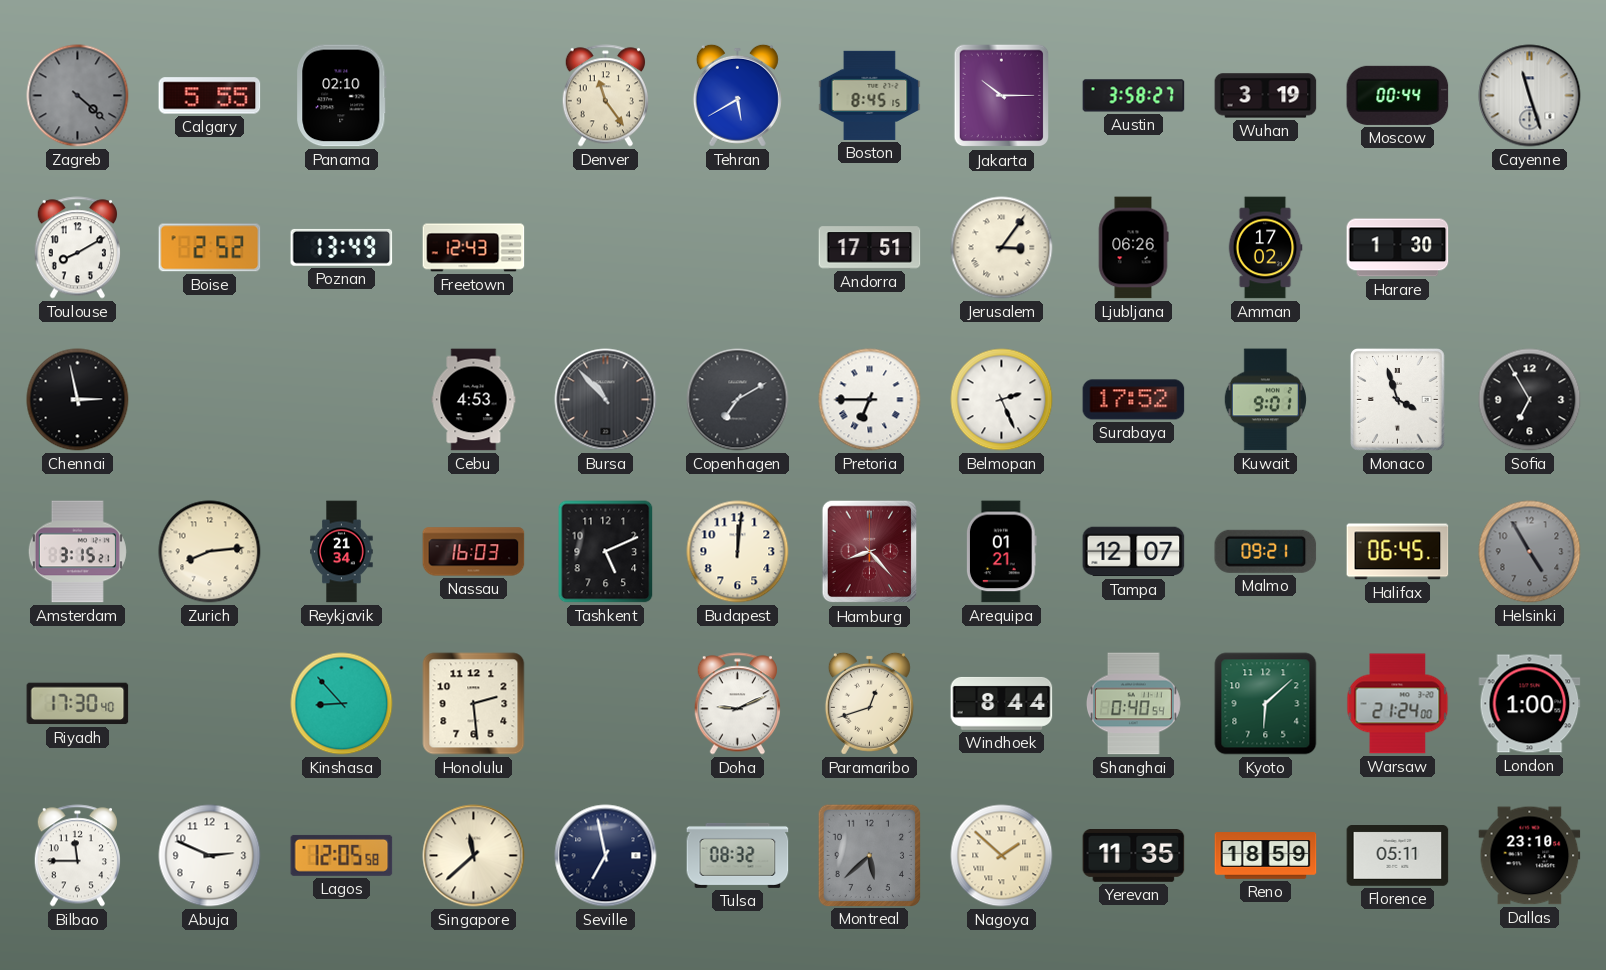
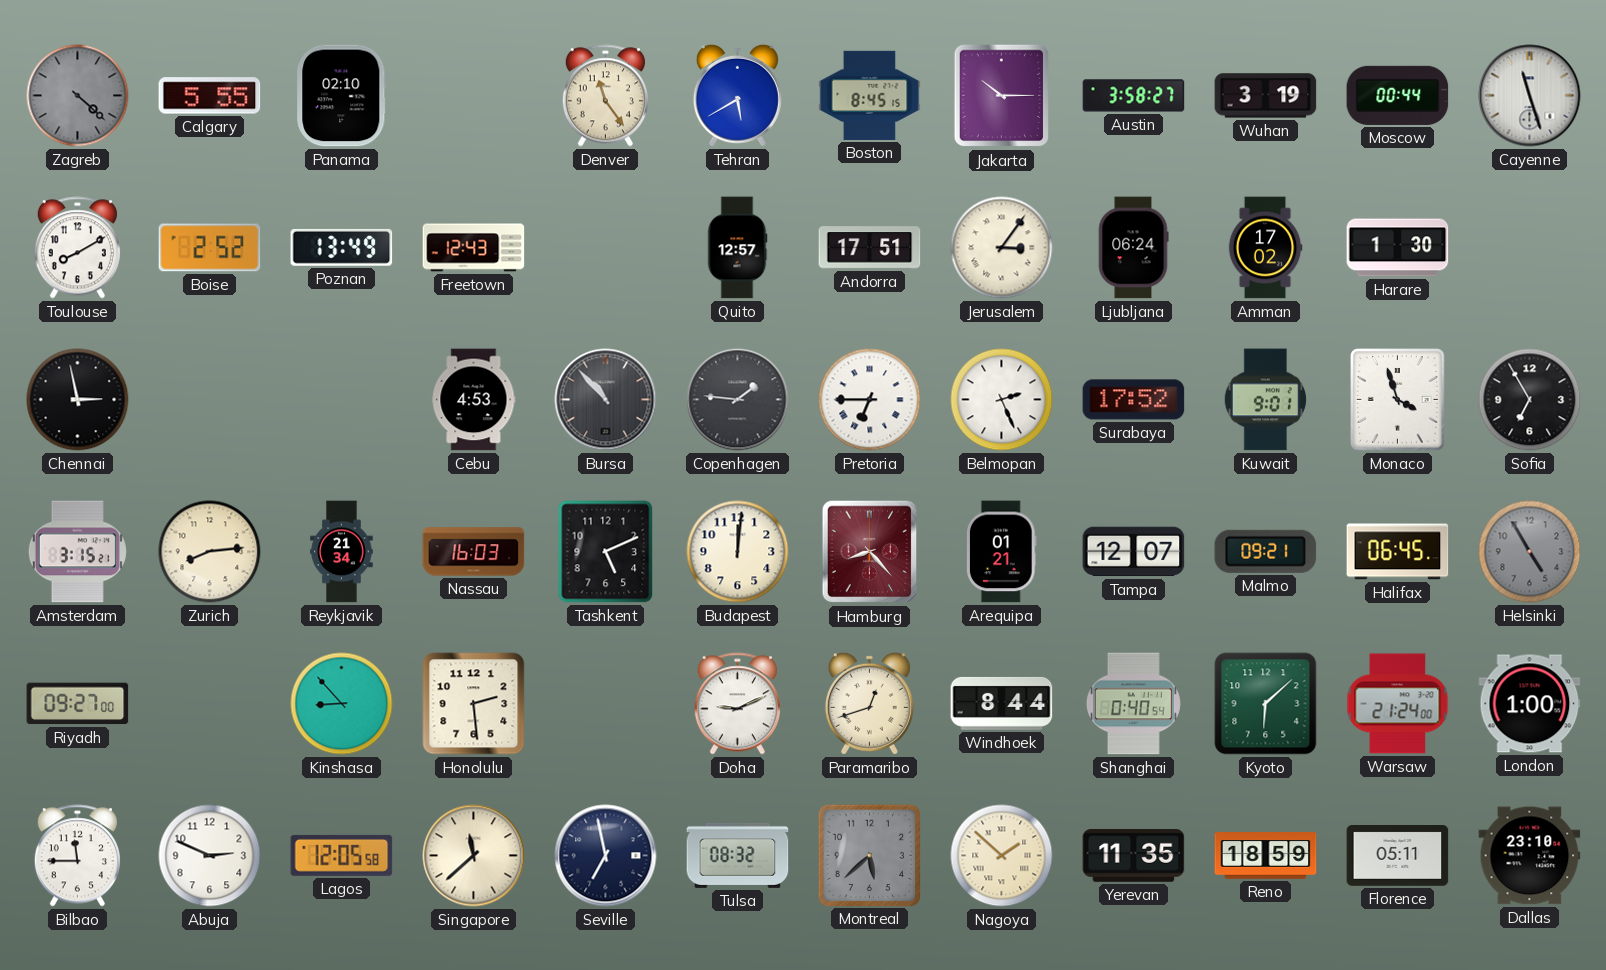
Quito: none -> 12:57
Ljubljana: 06:26 -> 06:24
Copenhagen: 7:10 -> 1:46
Riyadh: 17:30 -> 09:27
